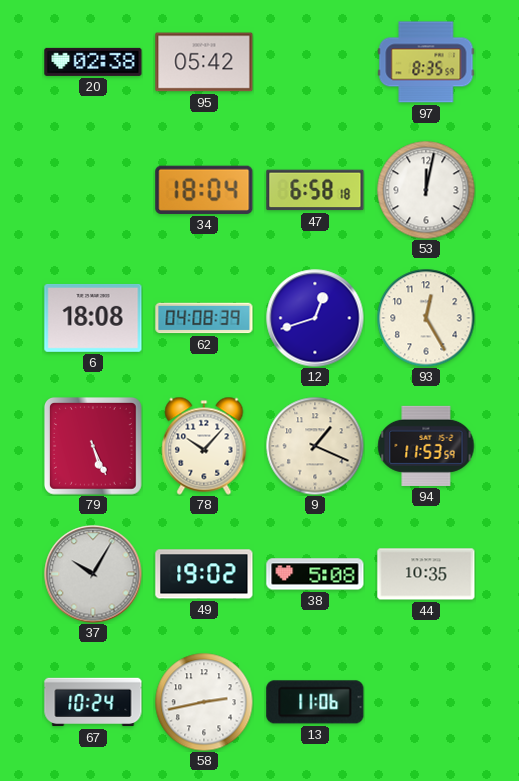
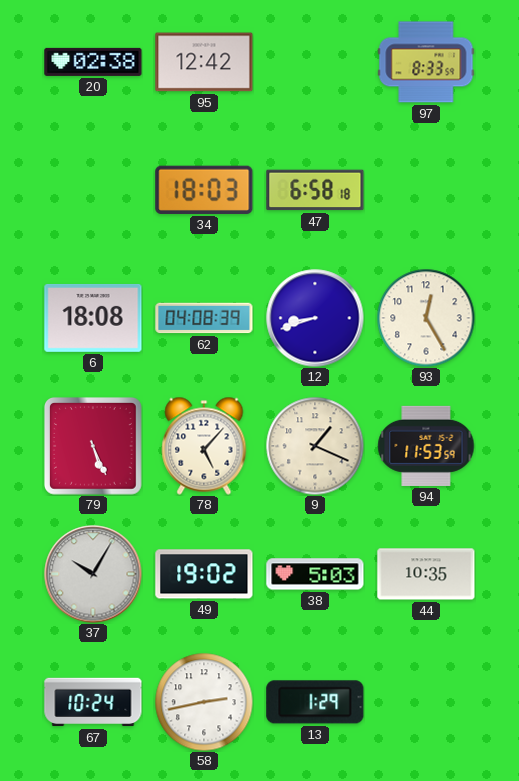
95: 05:42 -> 12:42
97: 8:35 -> 8:33
34: 18:04 -> 18:03
53: 12:02 -> none
12: 12:42 -> 8:42
78: 10:07 -> 5:07
38: 5:08 -> 5:03
13: 11:06 -> 1:29
